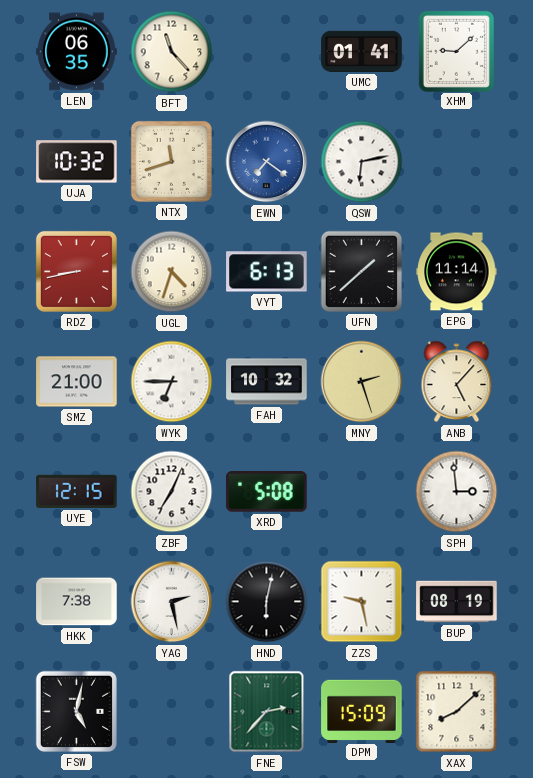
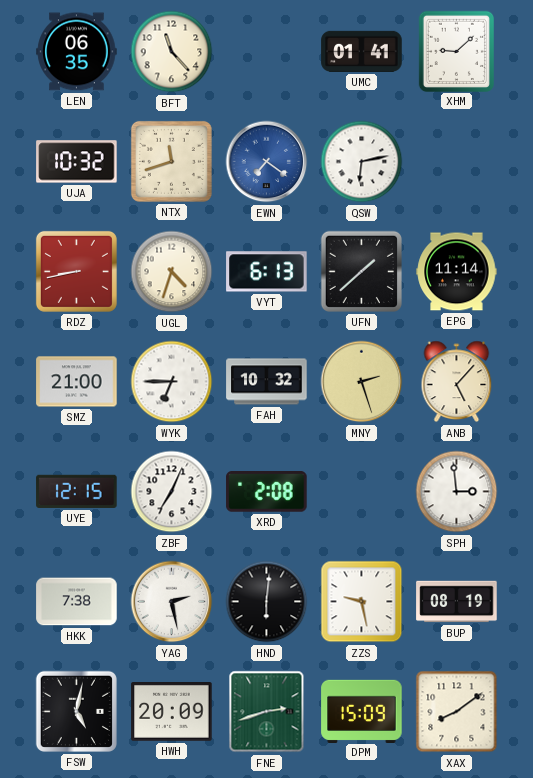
XRD: 5:08 -> 2:08
HND: 6:02 -> 6:01
HWH: none -> 20:09
FNE: 2:37 -> 2:42
XAX: 8:08 -> 8:09
